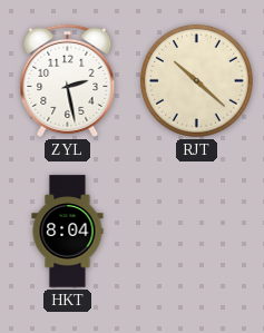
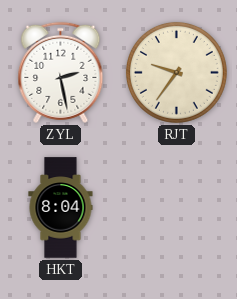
RJT: 10:22 -> 9:36
